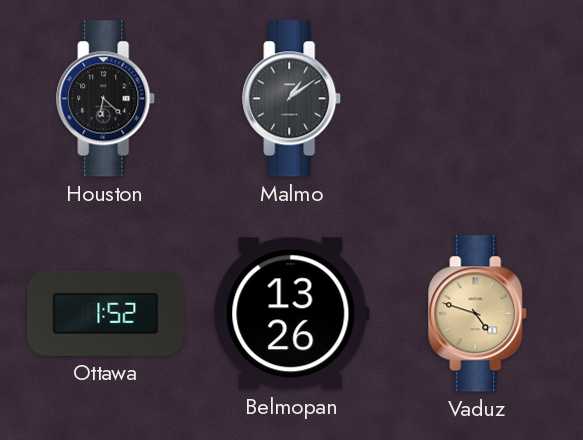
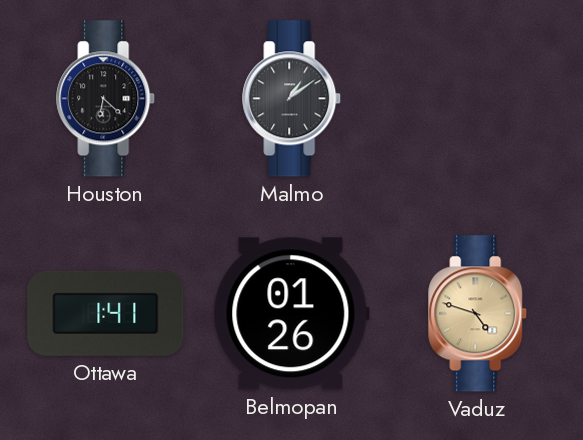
Ottawa: 1:52 -> 1:41
Belmopan: 13:26 -> 01:26
